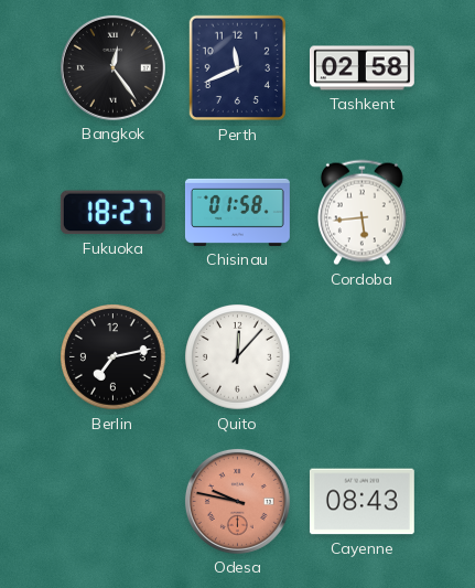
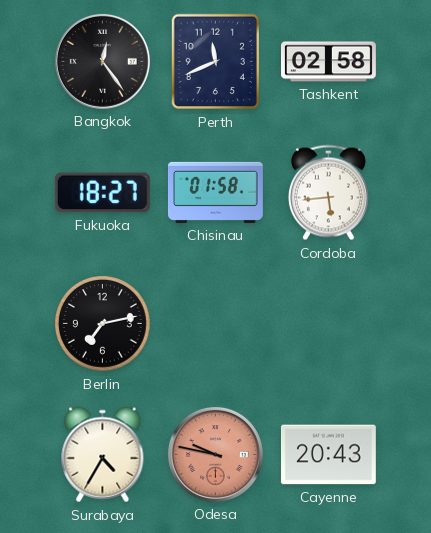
Quito: 12:07 -> none
Surabaya: none -> 4:35
Cayenne: 08:43 -> 20:43
